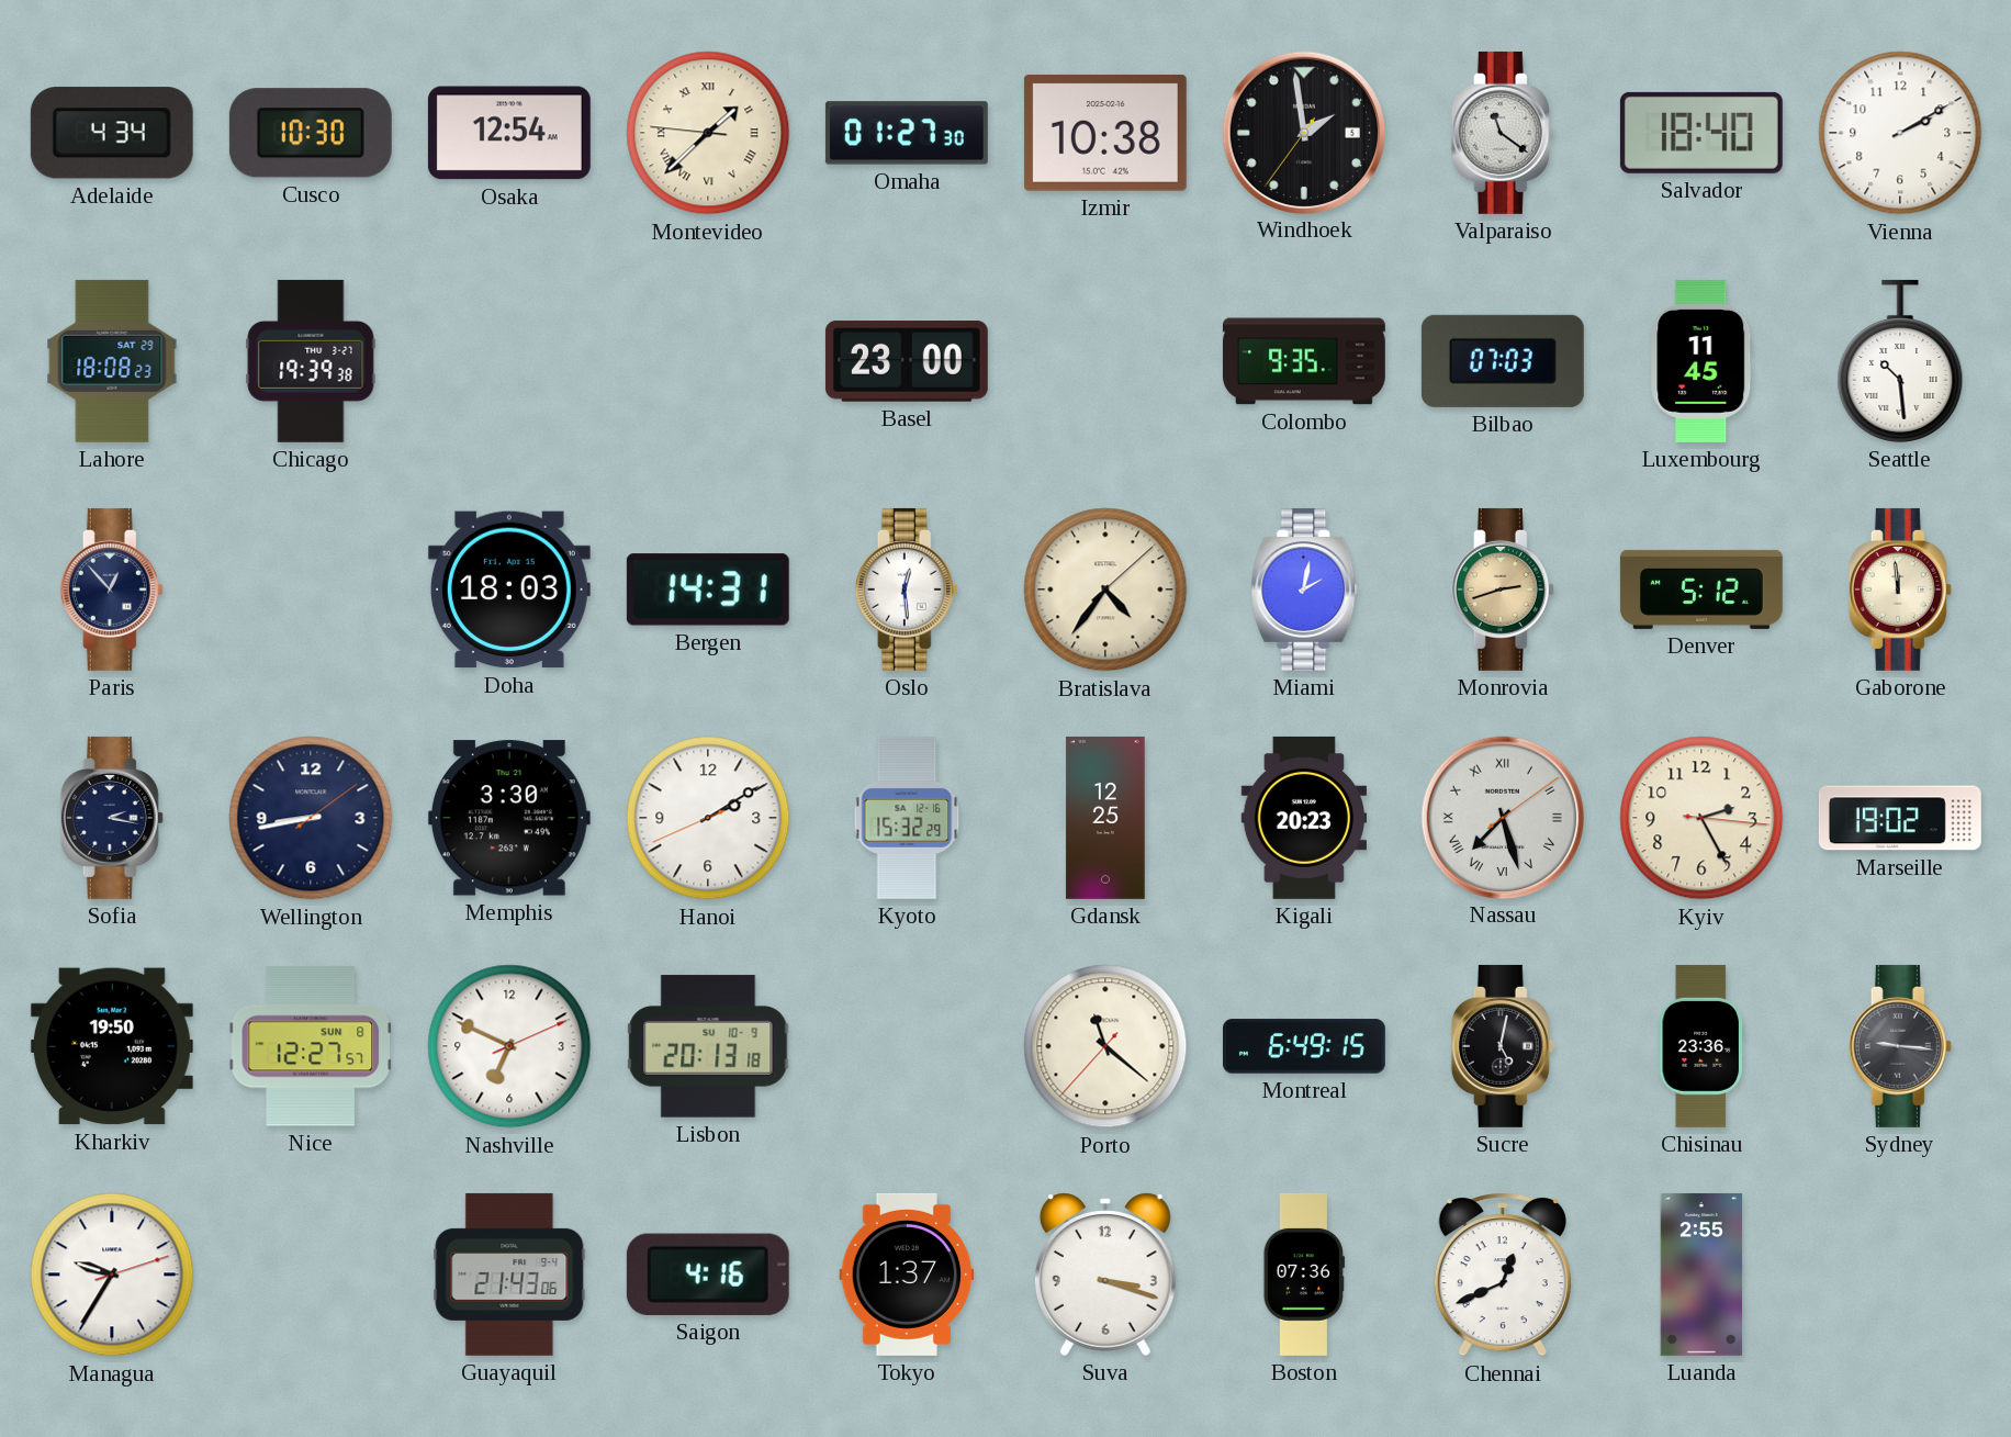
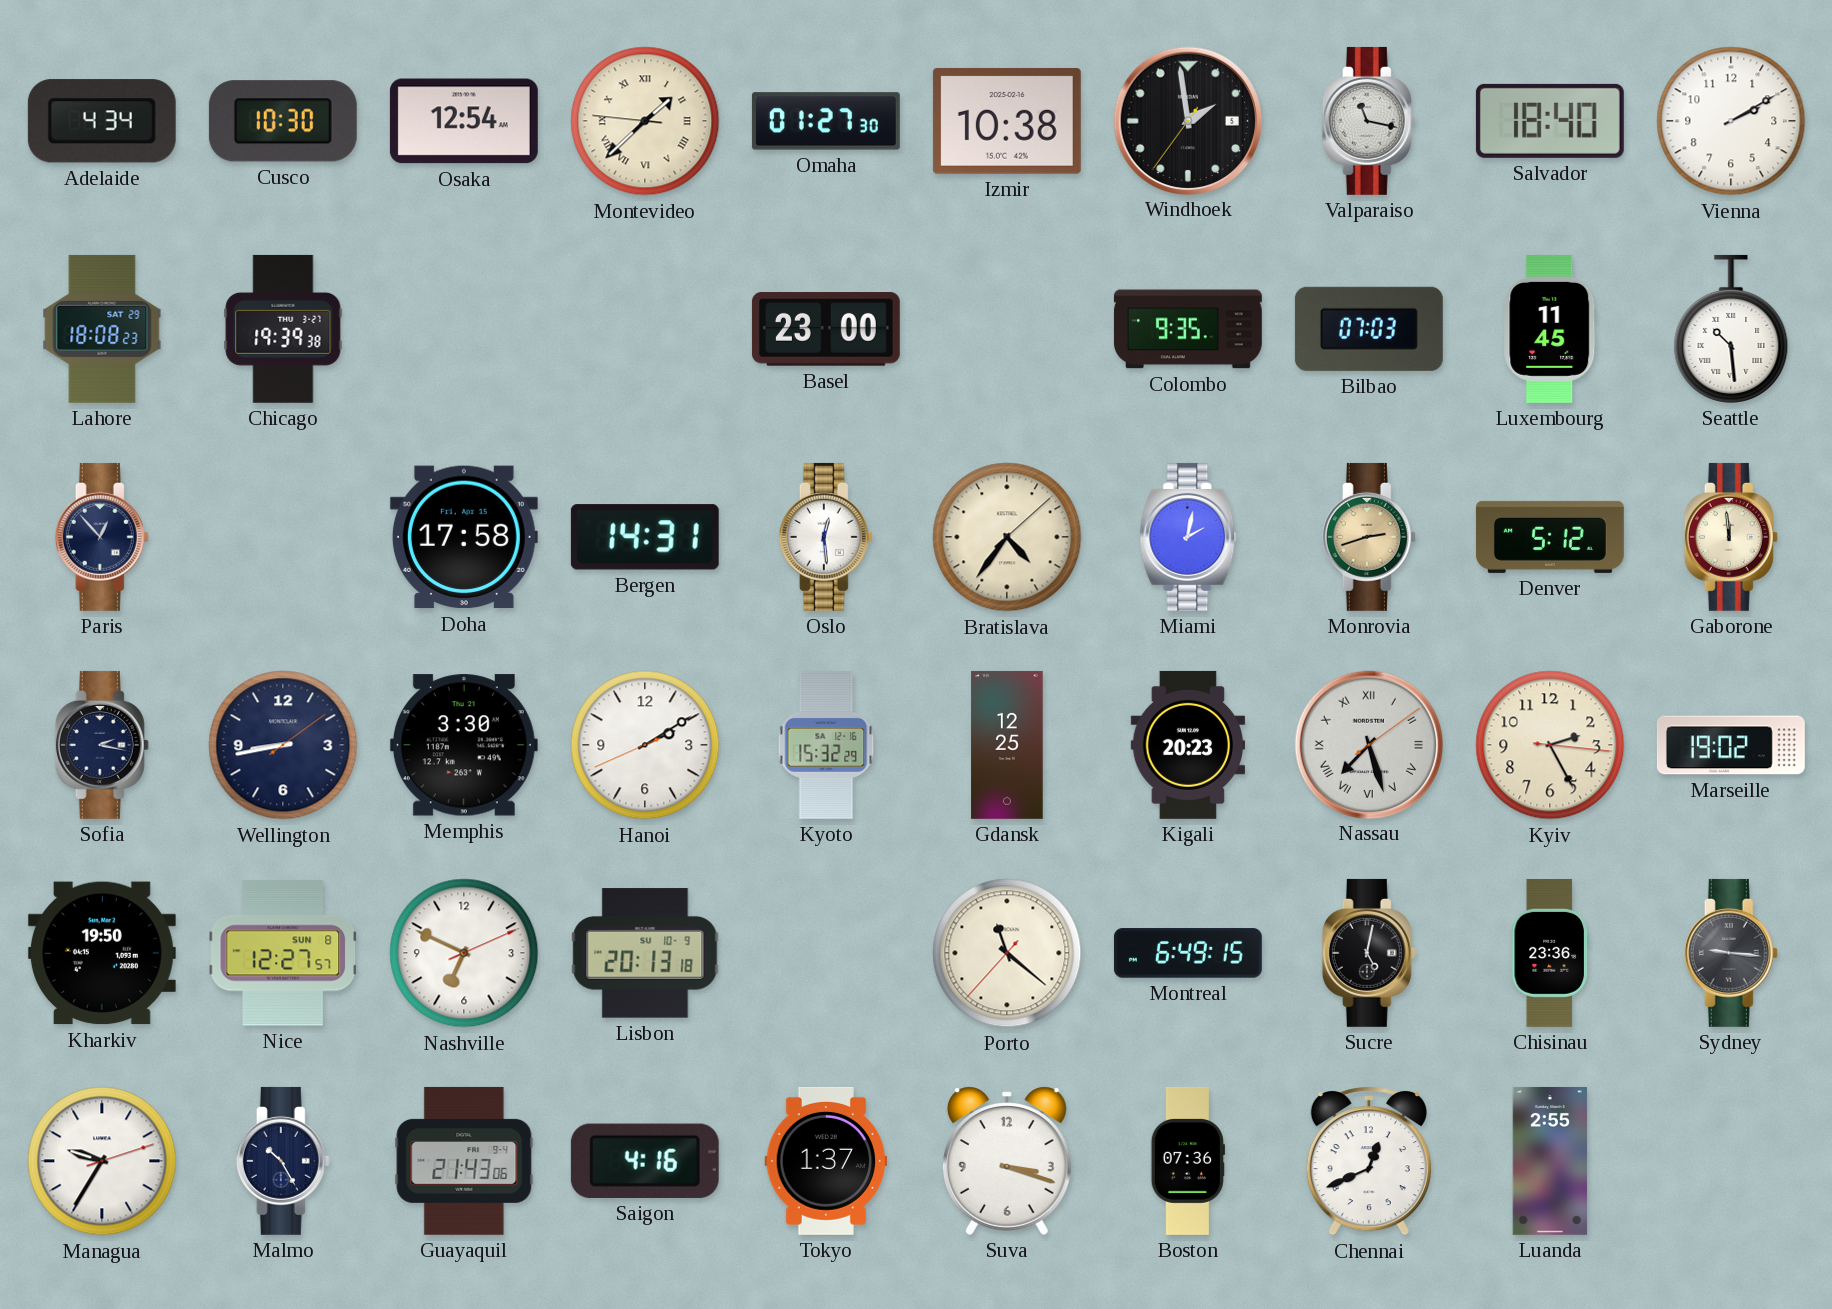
Valparaiso: 11:21 -> 11:17
Doha: 18:03 -> 17:58
Malmo: none -> 10:25
